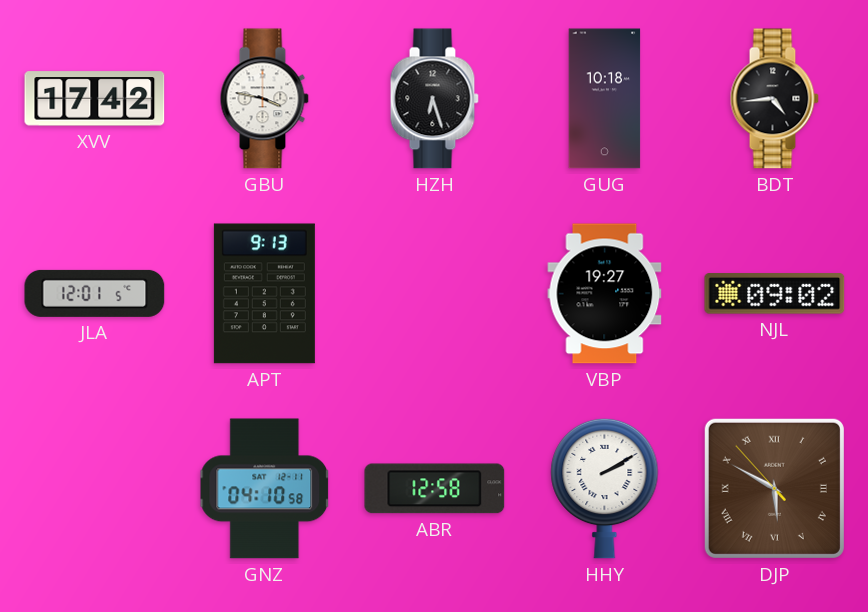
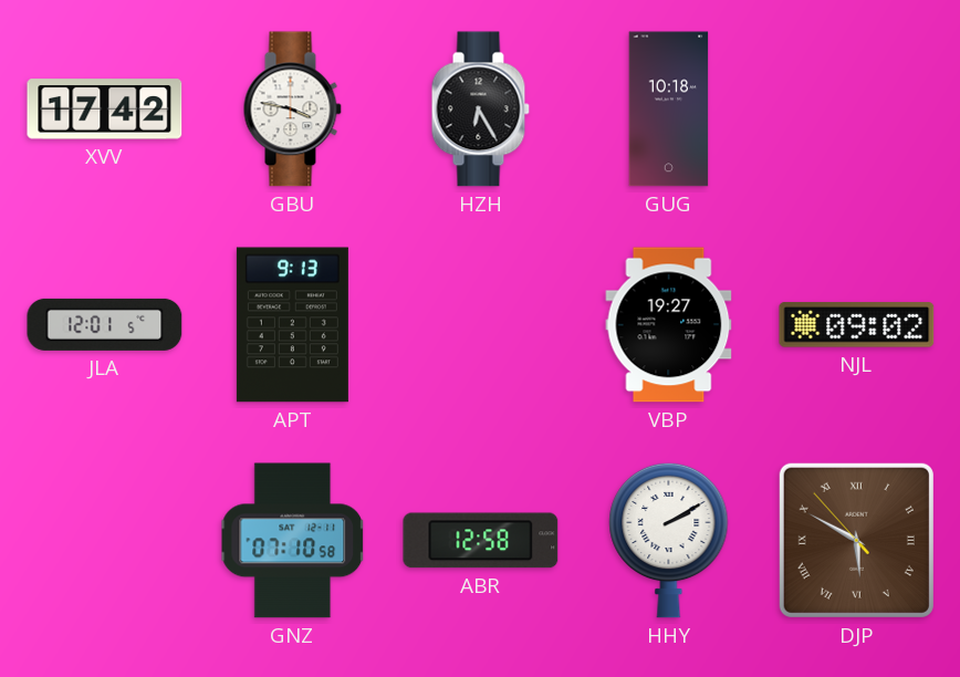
HZH: 6:27 -> 6:25
BDT: 4:44 -> none
GNZ: 04:10 -> 07:10
